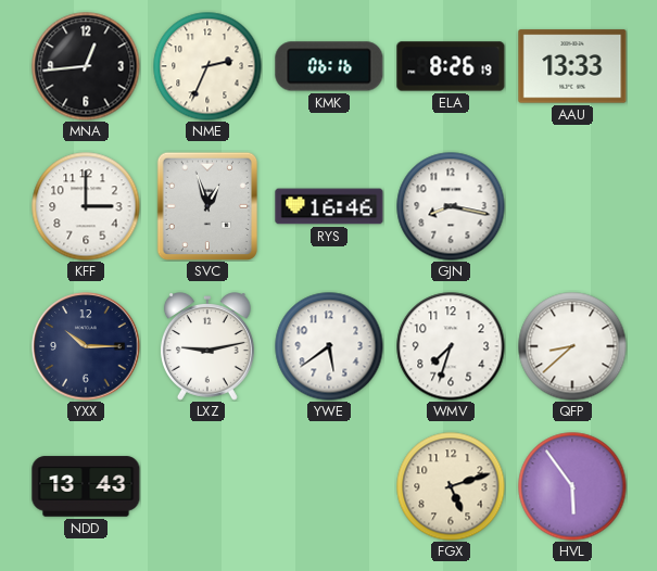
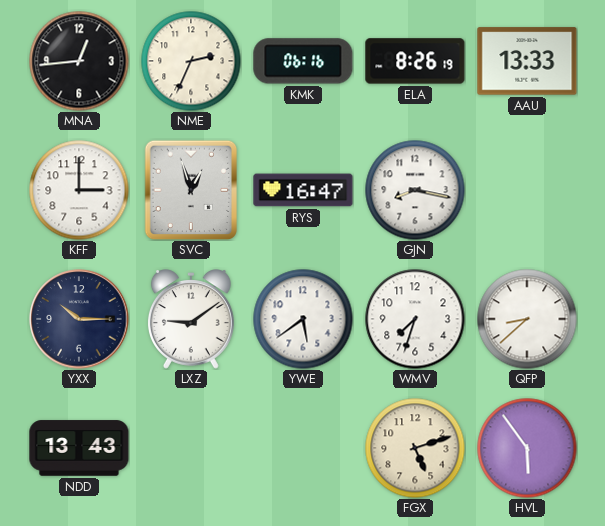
RYS: 16:46 -> 16:47
LXZ: 9:13 -> 9:09
